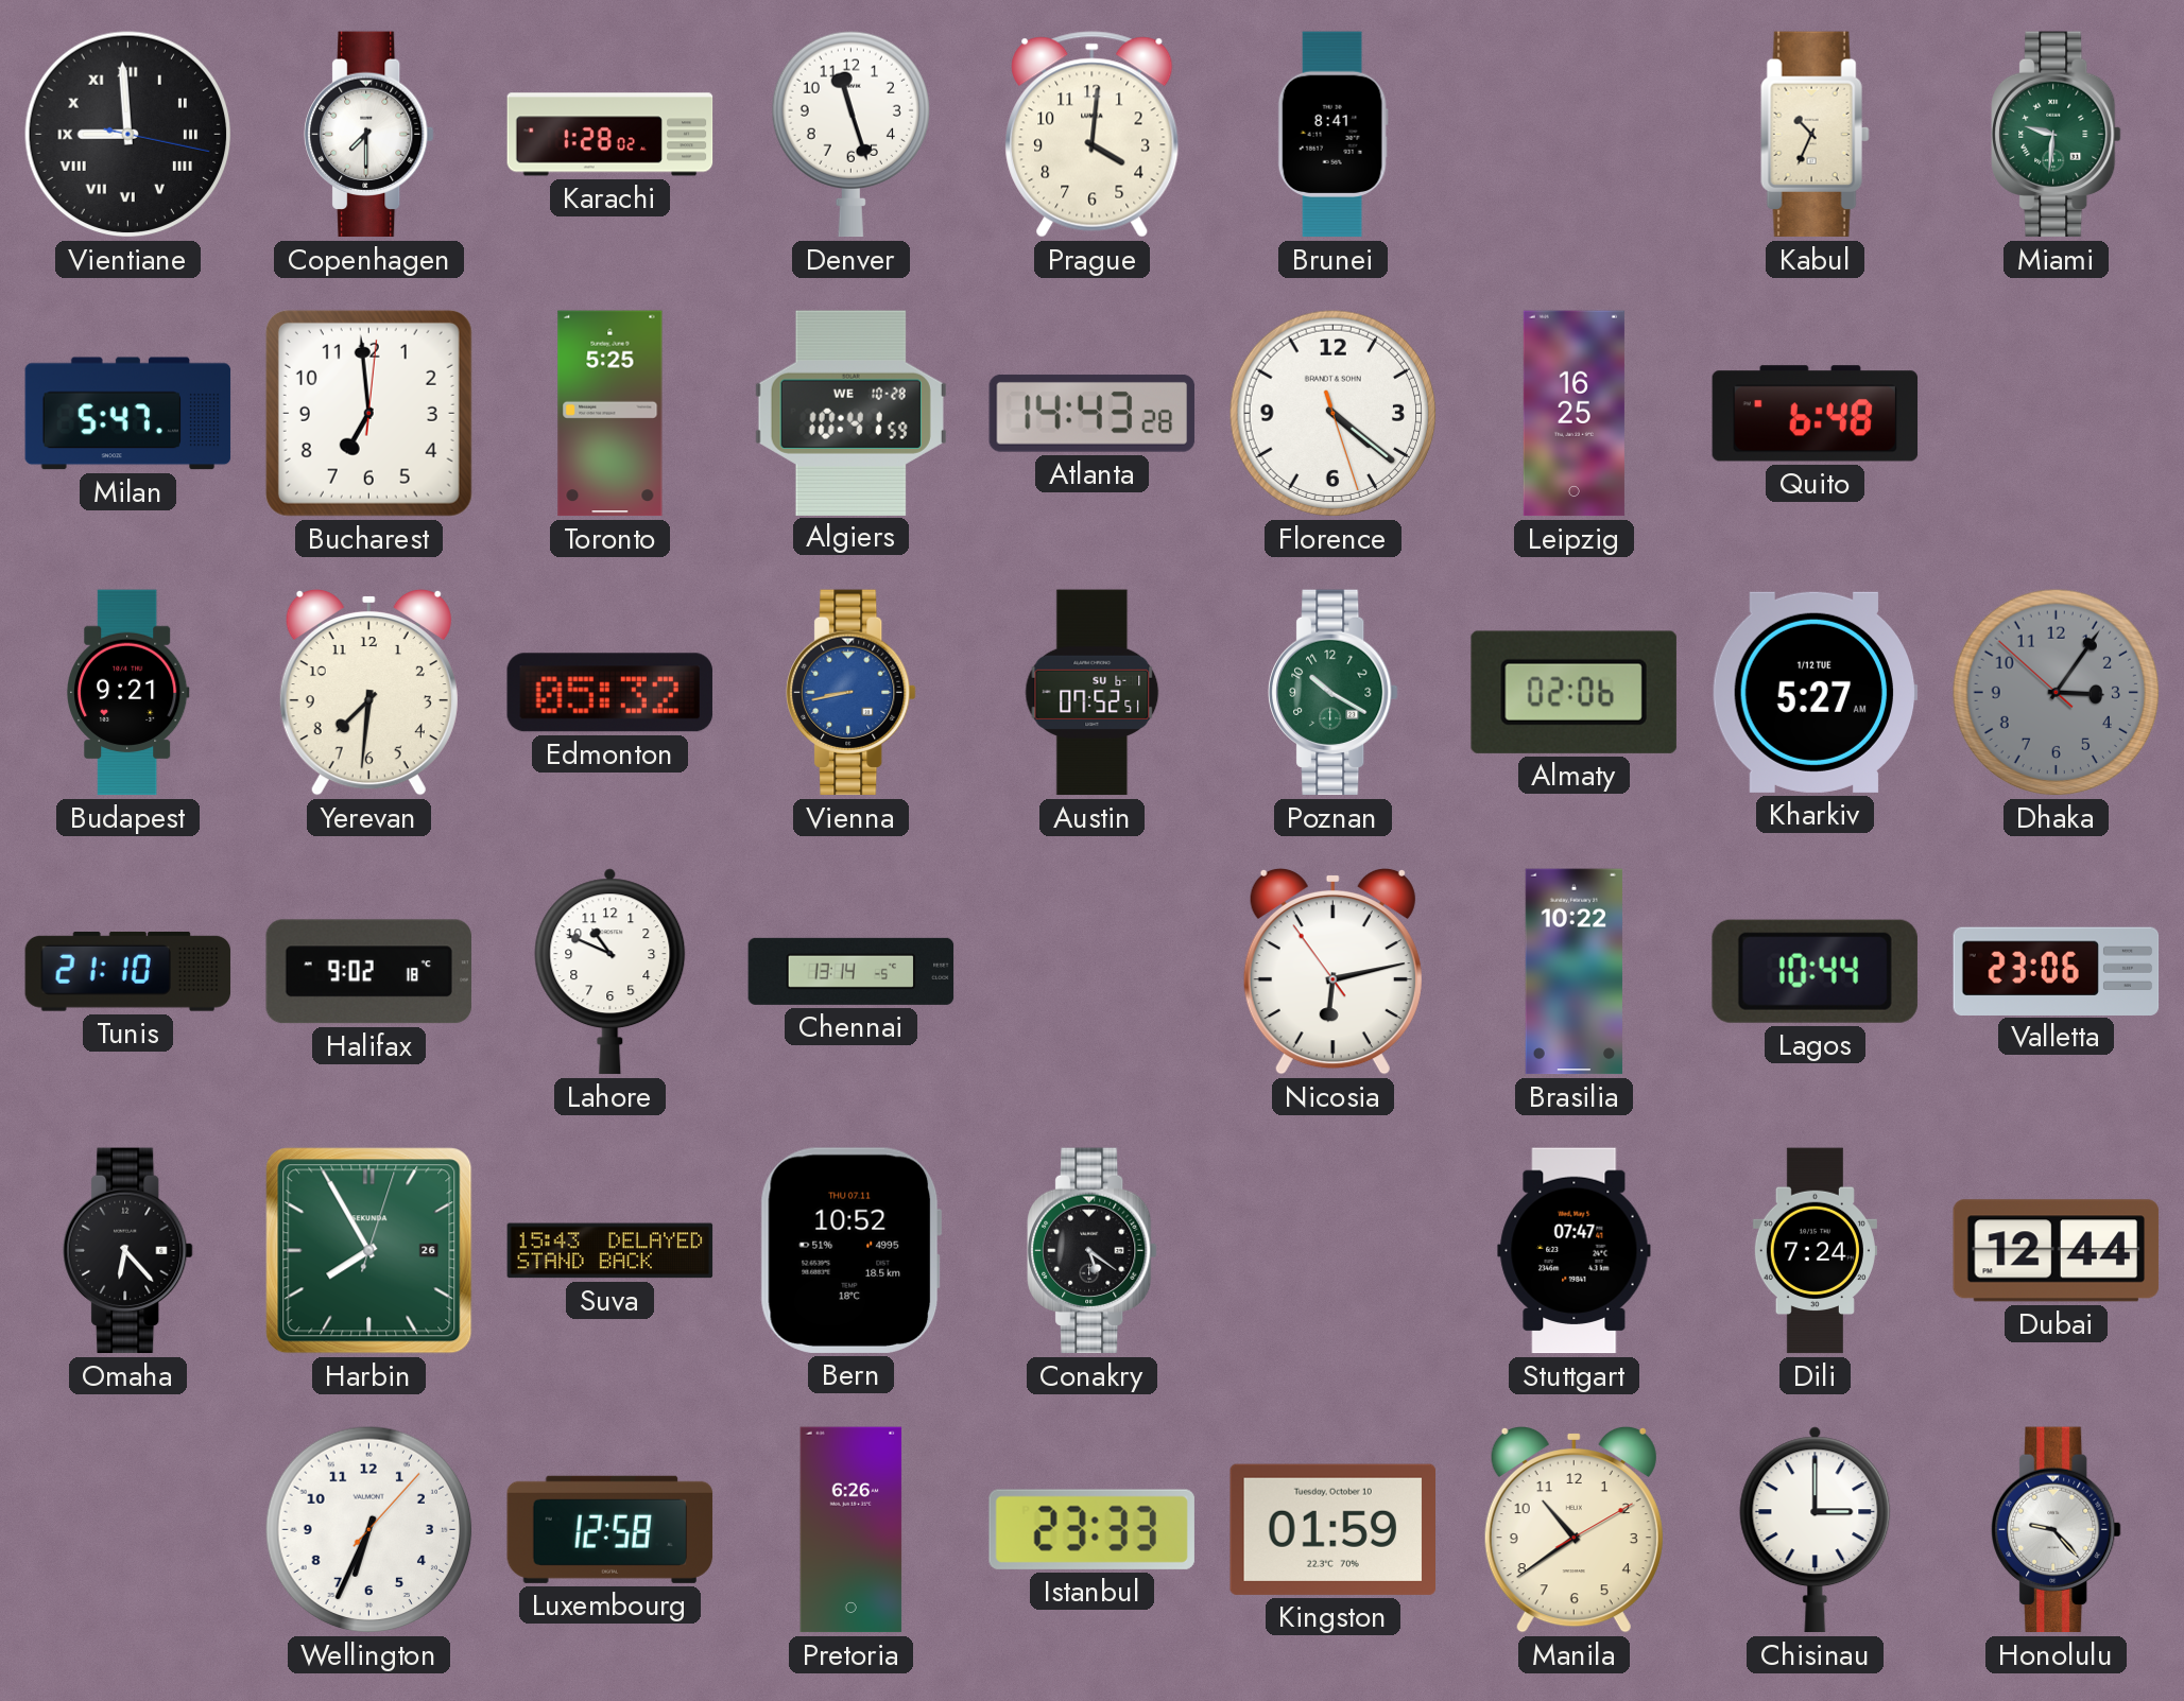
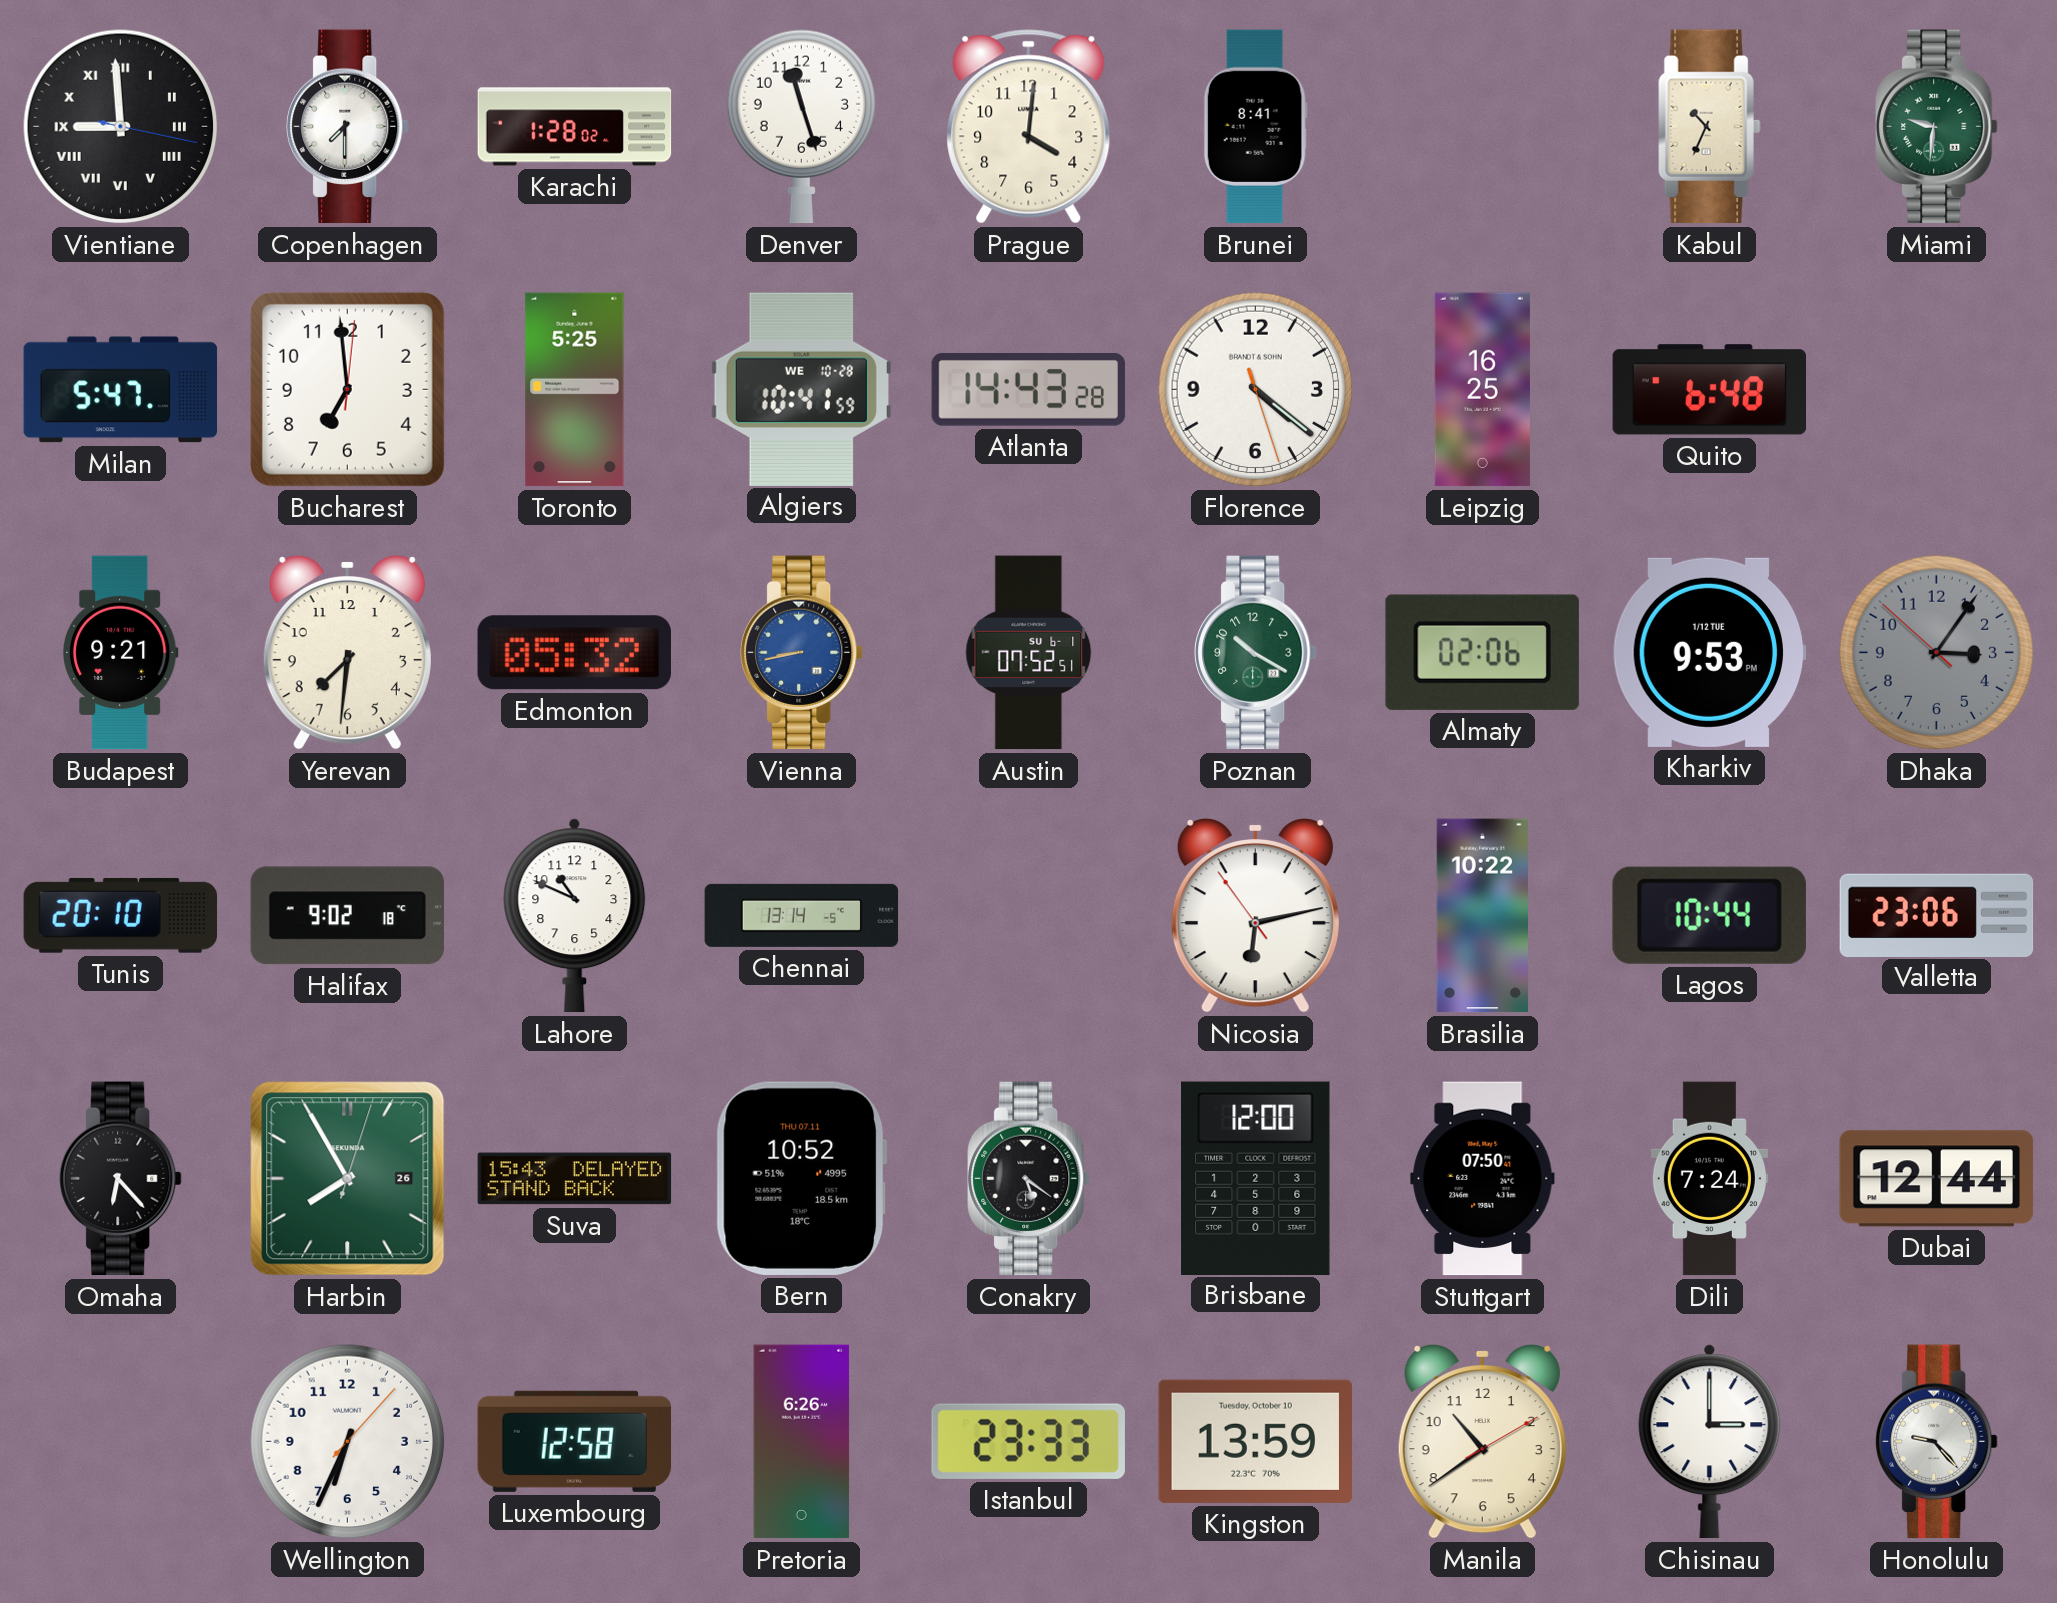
Kharkiv: 5:27 -> 9:53
Tunis: 21:10 -> 20:10
Brisbane: none -> 12:00
Stuttgart: 07:47 -> 07:50
Kingston: 01:59 -> 13:59
